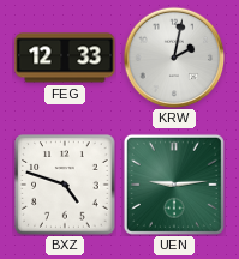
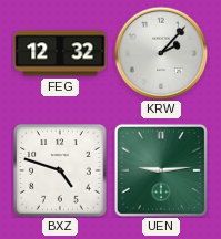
FEG: 12:33 -> 12:32
KRW: 2:02 -> 2:07
